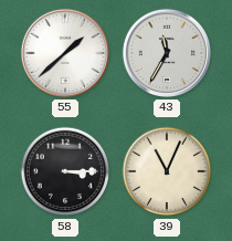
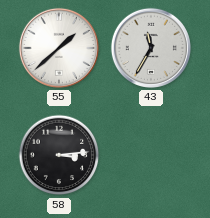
58: 3:15 -> 3:14
39: 11:04 -> none
